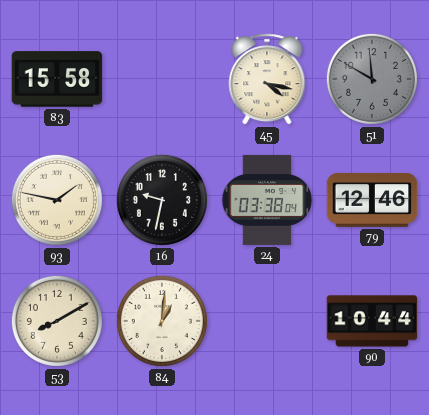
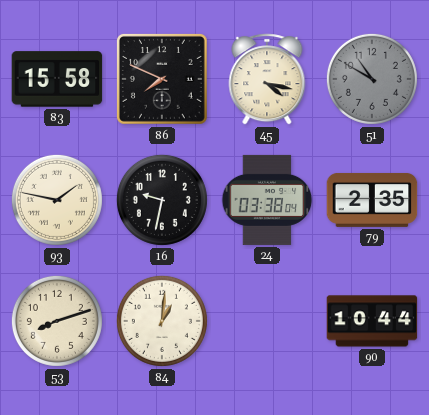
86: none -> 7:49
51: 11:50 -> 10:50
79: 12:46 -> 2:35
53: 8:10 -> 8:12
